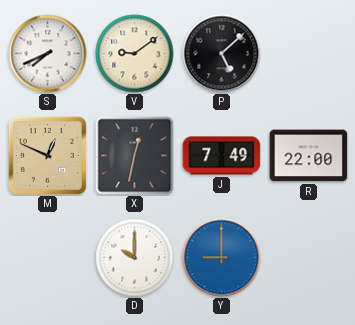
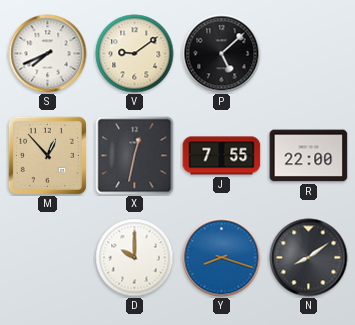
M: 12:49 -> 12:53
J: 7:49 -> 7:55
Y: 9:00 -> 8:18
N: none -> 8:09
